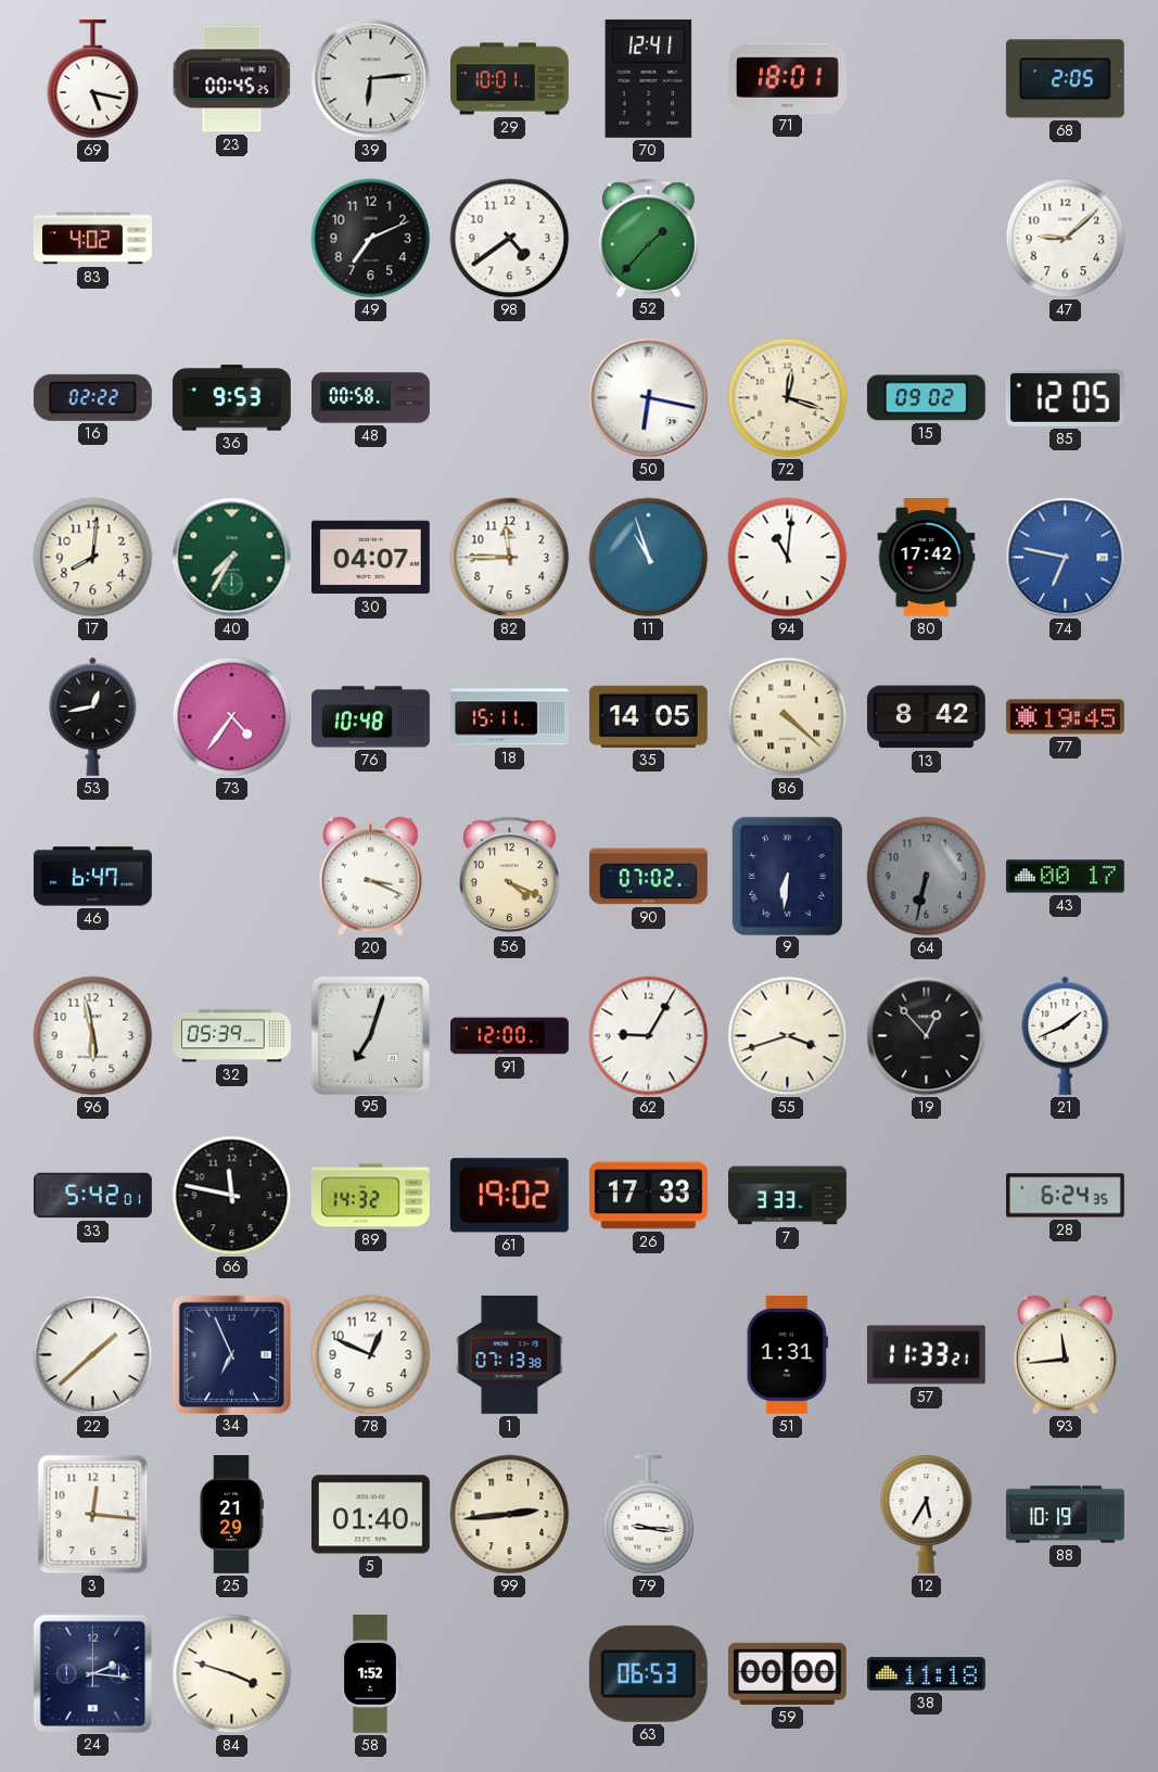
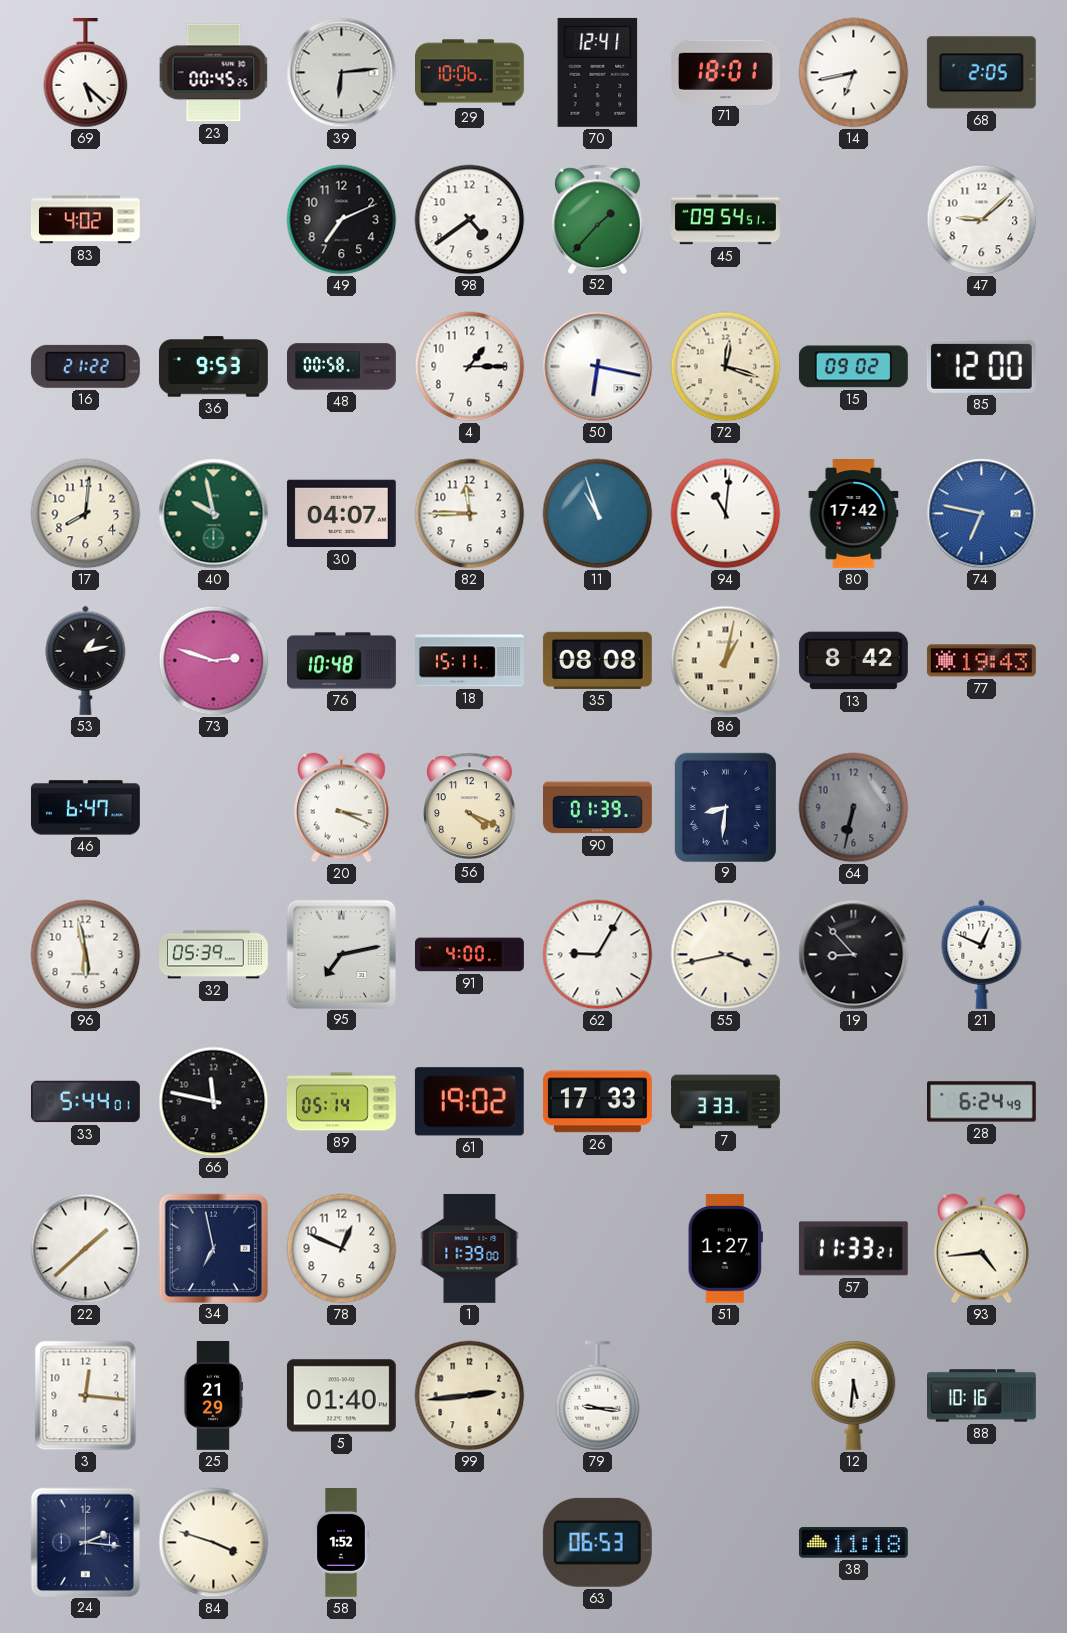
69: 5:17 -> 5:22
29: 10:01 -> 10:06
14: none -> 6:43
45: none -> 09:54
16: 02:22 -> 21:22
4: none -> 1:15
85: 12:05 -> 12:00
40: 7:35 -> 9:58
53: 12:43 -> 1:13
73: 4:36 -> 2:48
35: 14:05 -> 08:08
86: 4:22 -> 1:02
77: 19:45 -> 19:43
90: 07:02 -> 01:39
9: 6:31 -> 8:31
43: 00:17 -> none
95: 7:03 -> 7:13
91: 12:00 -> 4:00
55: 3:42 -> 3:43
19: 12:53 -> 8:53
21: 1:41 -> 12:49
33: 5:42 -> 5:44
89: 14:32 -> 05:14
28: 6:24:35 -> 6:24:49
34: 6:56 -> 6:58
1: 07:13 -> 11:39
51: 1:31 -> 1:27
93: 11:44 -> 4:44
12: 5:35 -> 5:31
88: 10:19 -> 10:16
59: 00:00 -> none
